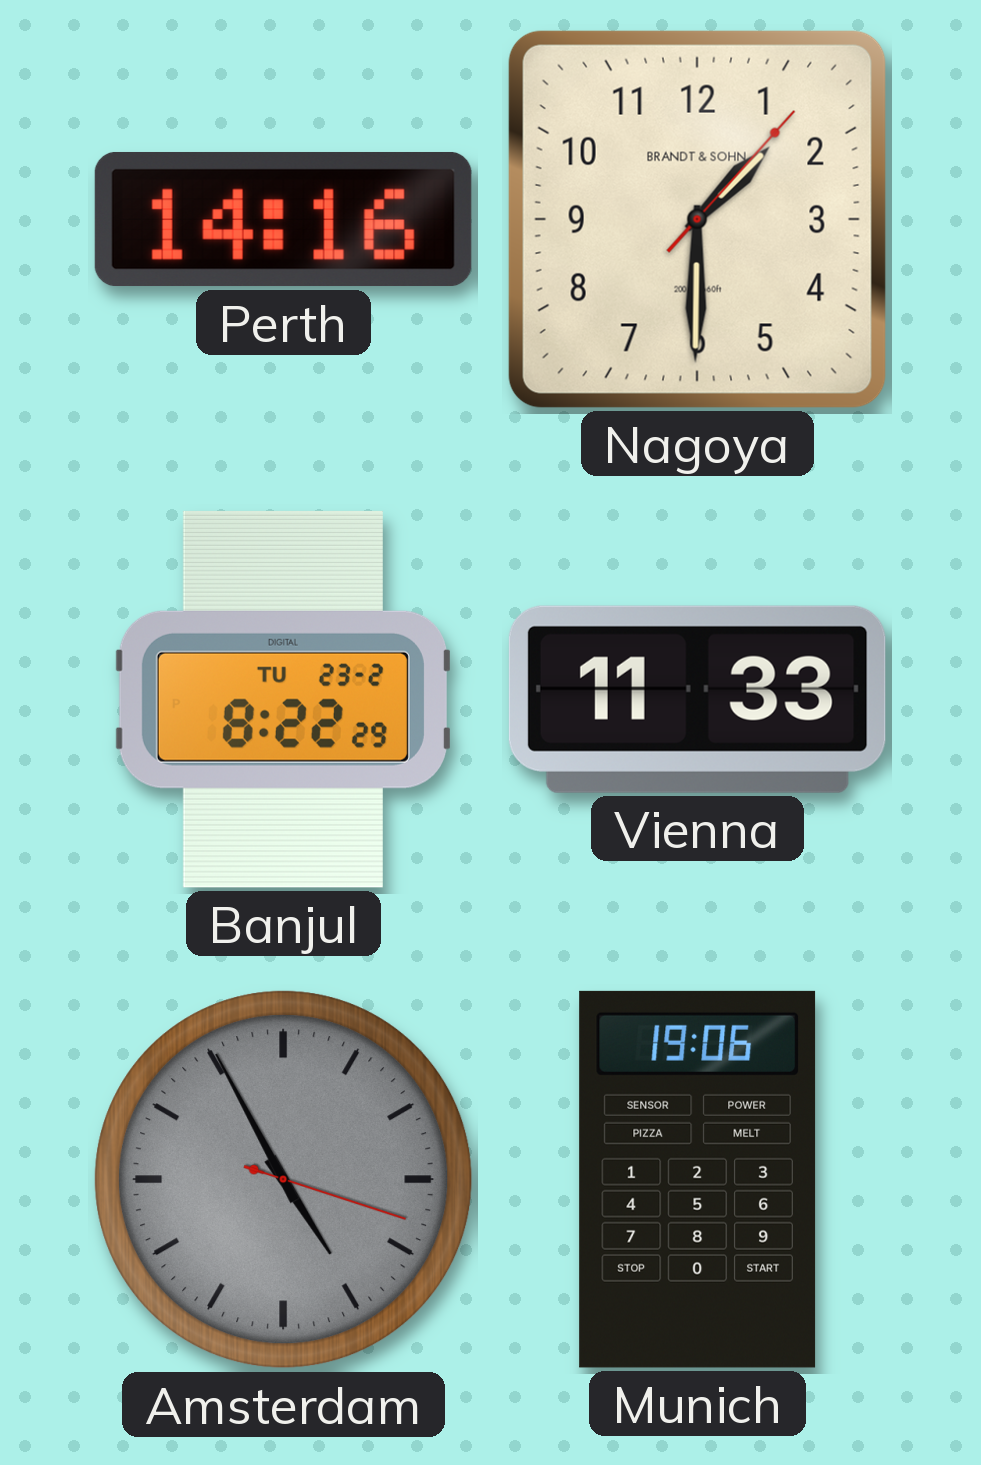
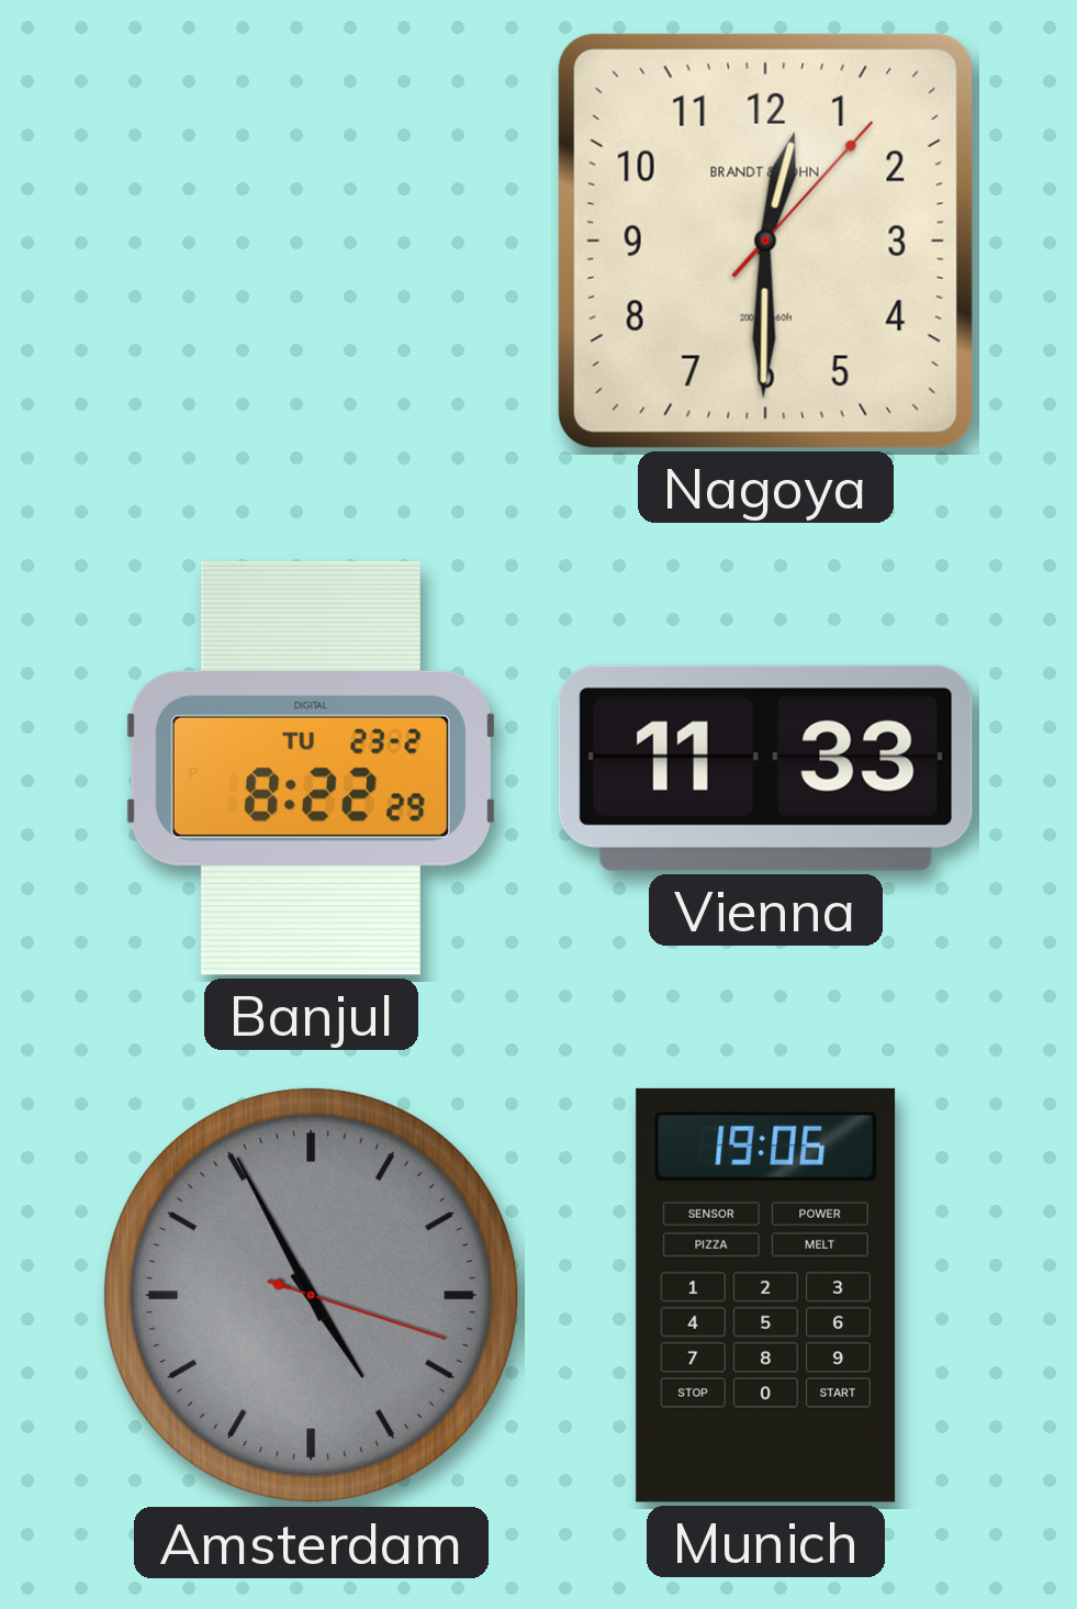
Perth: 14:16 -> none
Nagoya: 1:30 -> 12:30
